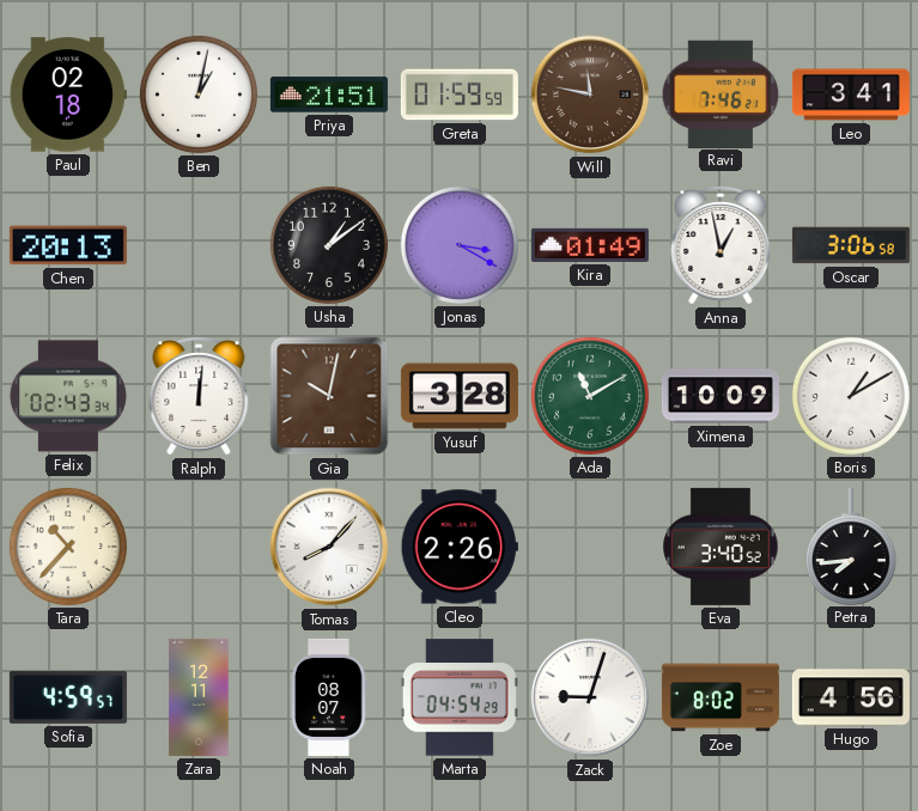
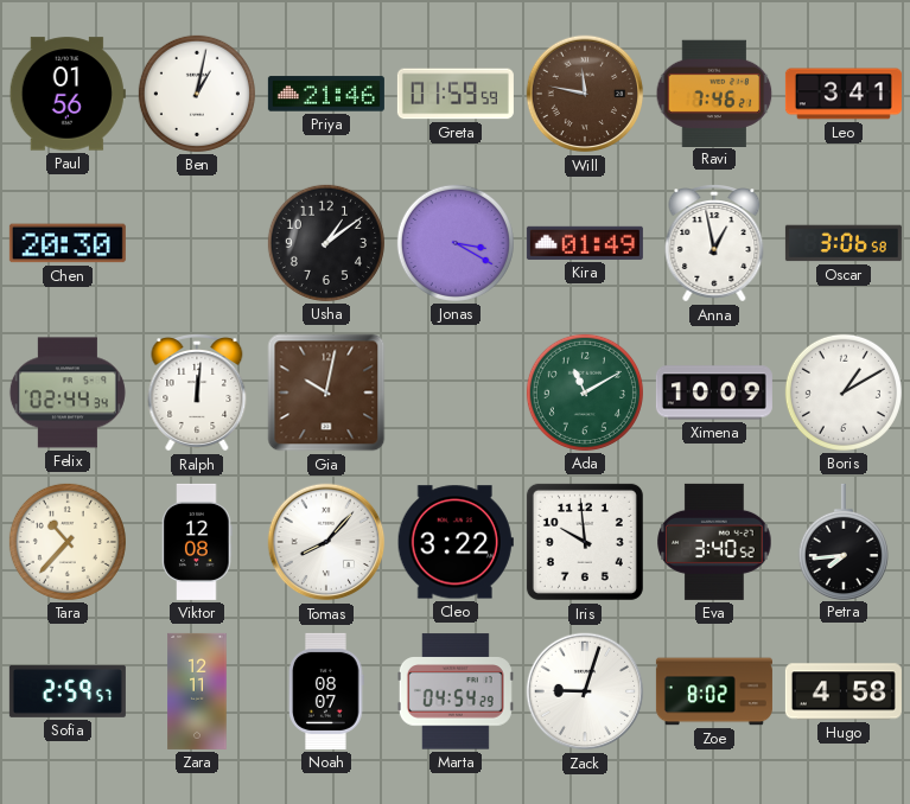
Paul: 02:18 -> 01:56
Priya: 21:51 -> 21:46
Chen: 20:13 -> 20:30
Felix: 02:43 -> 02:44
Yusuf: 3:28 -> none
Viktor: none -> 12:08
Cleo: 2:26 -> 3:22
Iris: none -> 9:59
Sofia: 4:59 -> 2:59
Hugo: 4:56 -> 4:58
